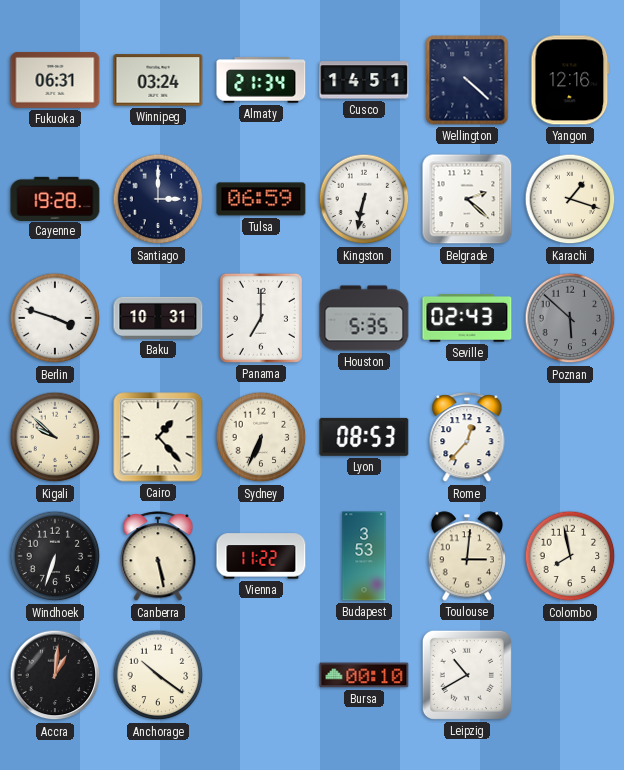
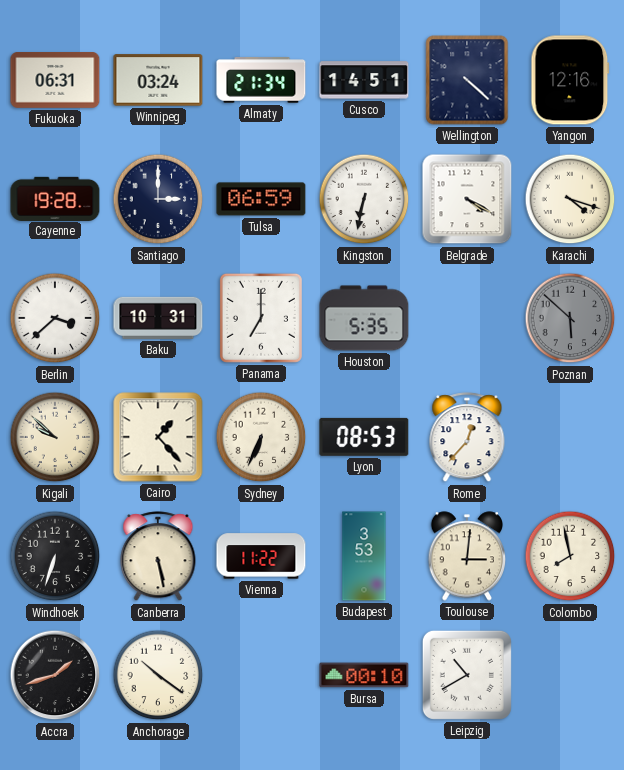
Belgrade: 2:22 -> 4:20
Karachi: 1:18 -> 4:18
Berlin: 3:48 -> 3:38
Seville: 02:43 -> none
Accra: 1:01 -> 1:42
